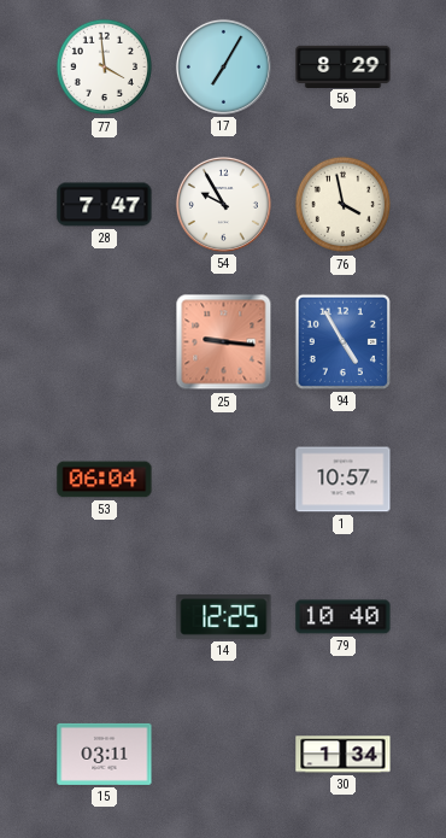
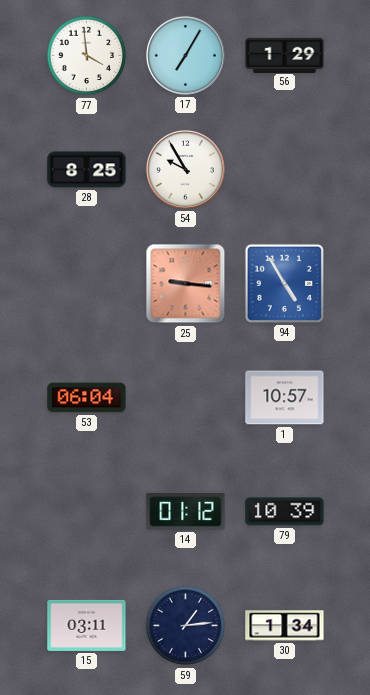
56: 8:29 -> 1:29
28: 7:47 -> 8:25
76: 3:58 -> none
14: 12:25 -> 01:12
79: 10:40 -> 10:39
59: none -> 1:14
